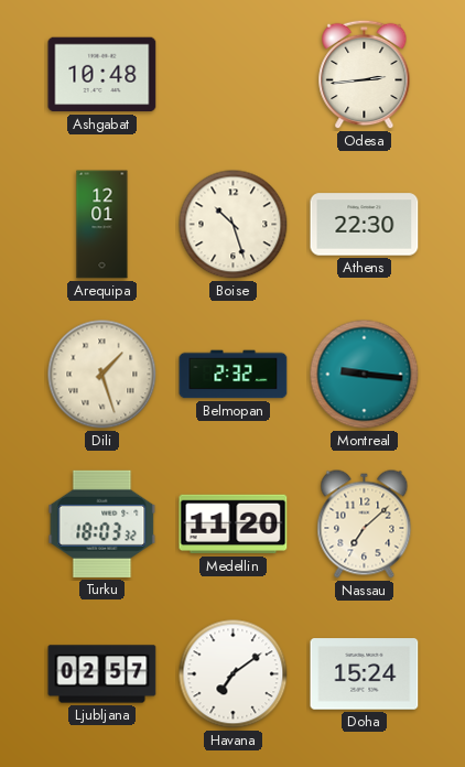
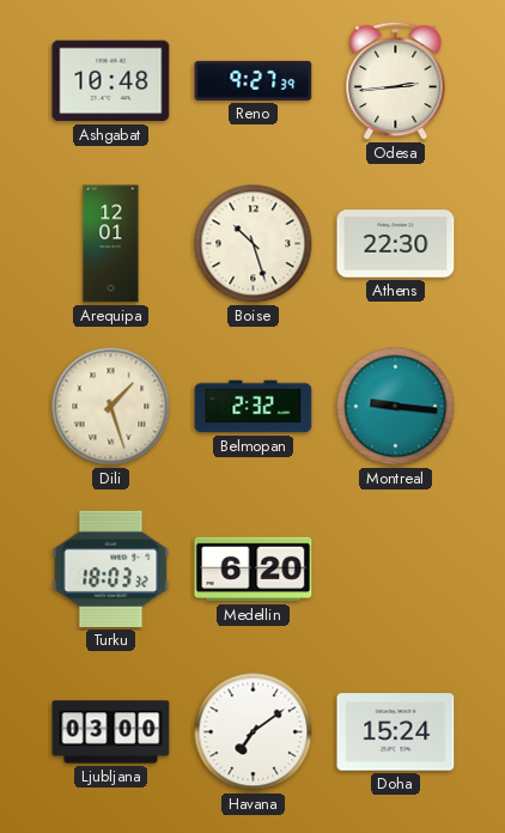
Reno: none -> 9:27
Medellin: 11:20 -> 6:20
Nassau: 7:08 -> none
Ljubljana: 02:57 -> 03:00
